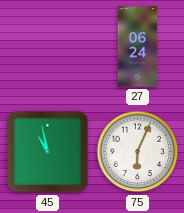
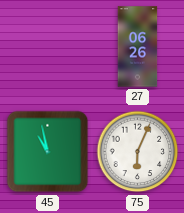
27: 06:24 -> 06:26
